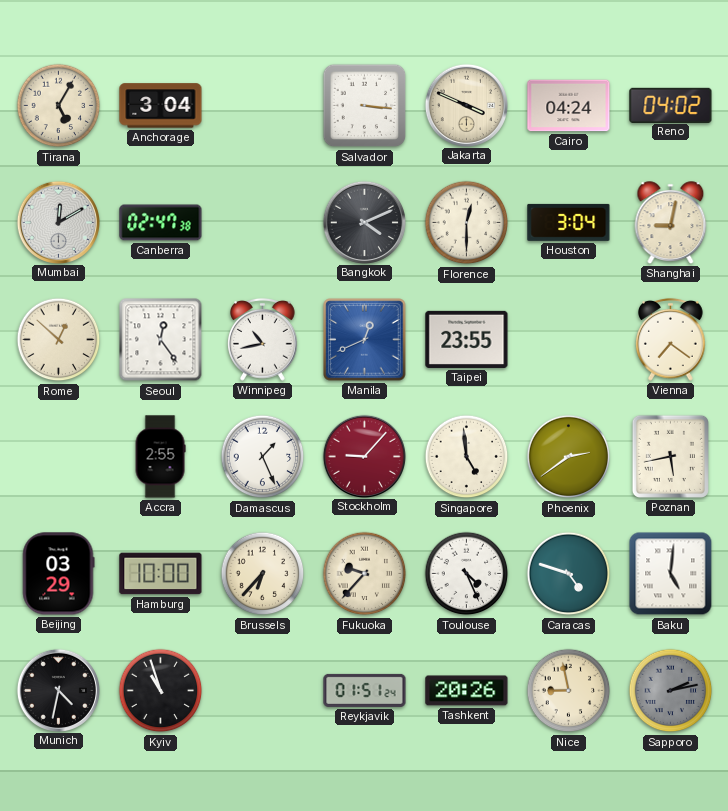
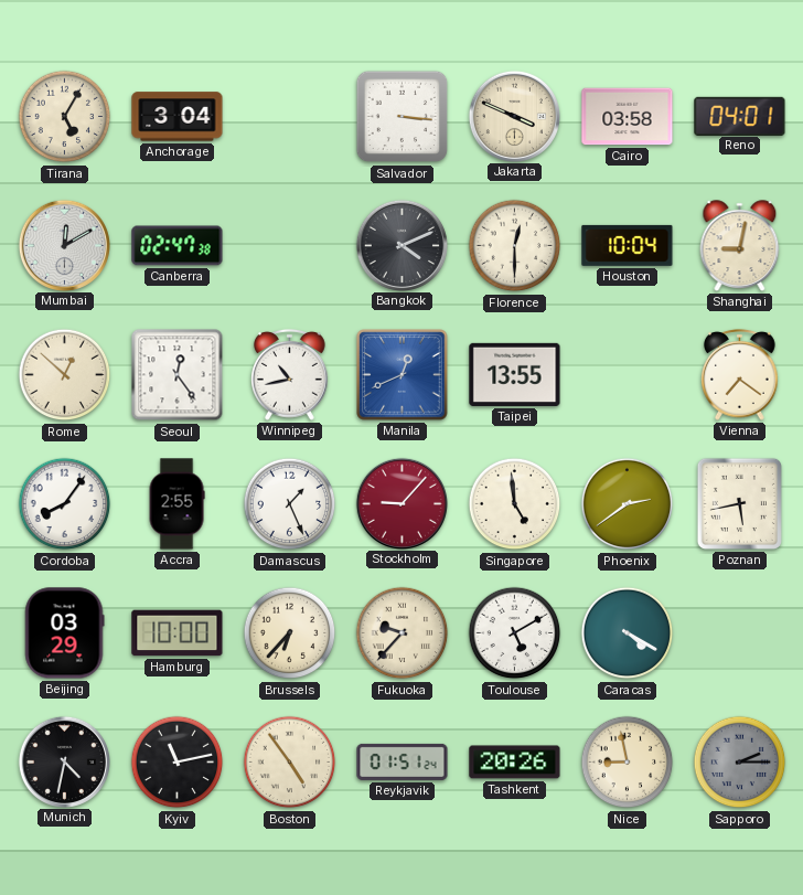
Cairo: 04:24 -> 03:58
Reno: 04:02 -> 04:01
Houston: 3:04 -> 10:04
Taipei: 23:55 -> 13:55
Cordoba: none -> 8:06
Toulouse: 4:26 -> 5:10
Caracas: 4:48 -> 4:20
Baku: 5:01 -> none
Kyiv: 10:57 -> 11:13
Boston: none -> 4:54
Sapporo: 2:13 -> 2:15
